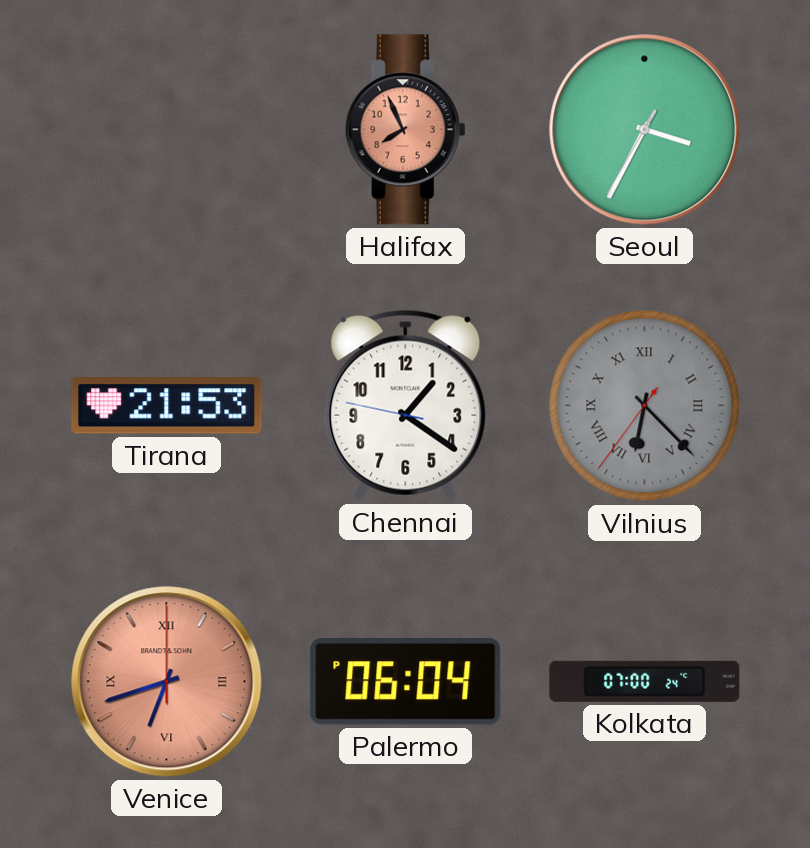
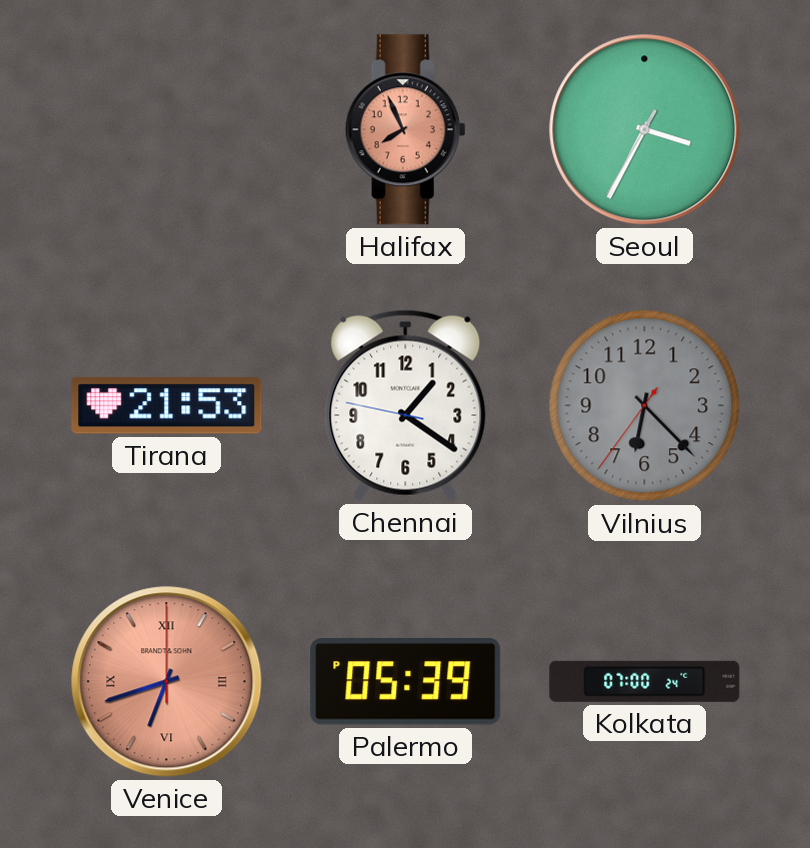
Vilnius numerals: Roman -> Arabic
Palermo: 06:04 -> 05:39
